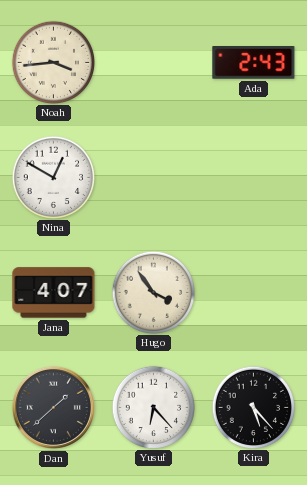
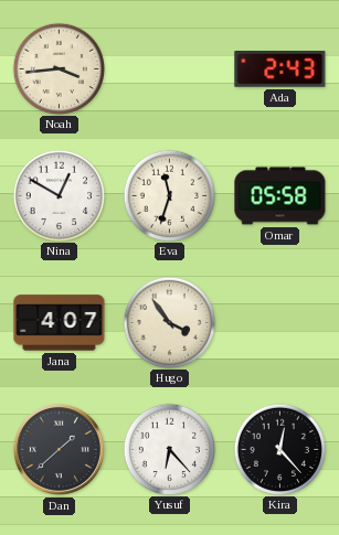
Eva: none -> 11:33
Omar: none -> 05:58
Kira: 5:23 -> 12:23
